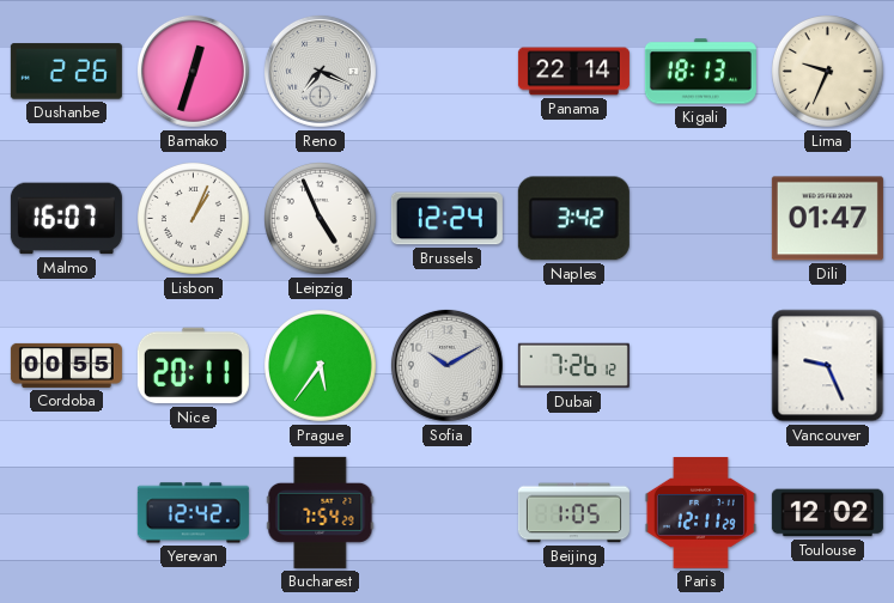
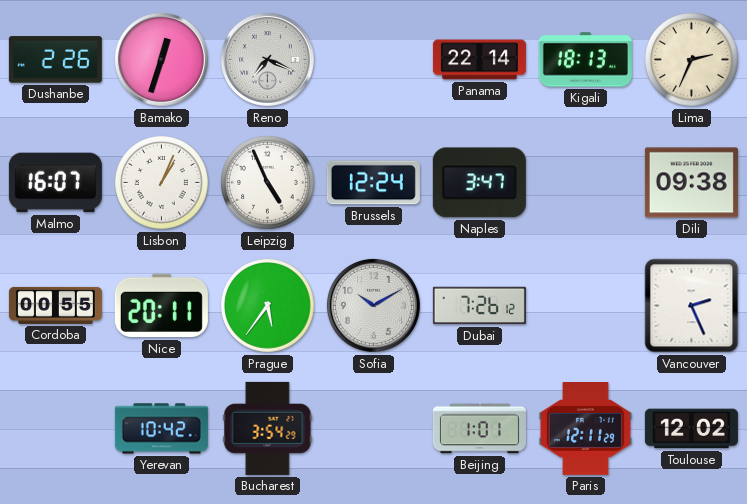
Lima: 9:34 -> 2:34
Naples: 3:42 -> 3:47
Dili: 01:47 -> 09:38
Vancouver: 9:26 -> 2:26
Yerevan: 12:42 -> 10:42
Bucharest: 7:54 -> 3:54
Beijing: 1:05 -> 1:01
